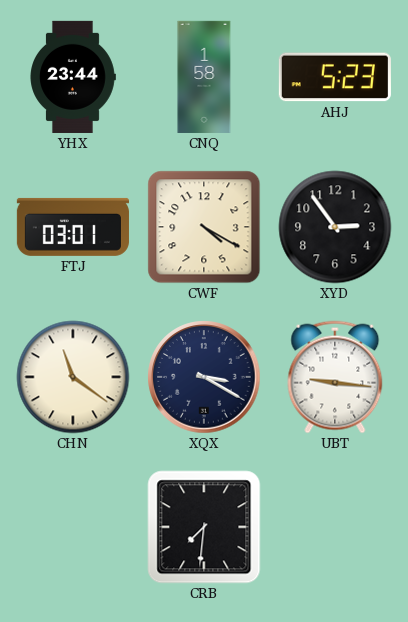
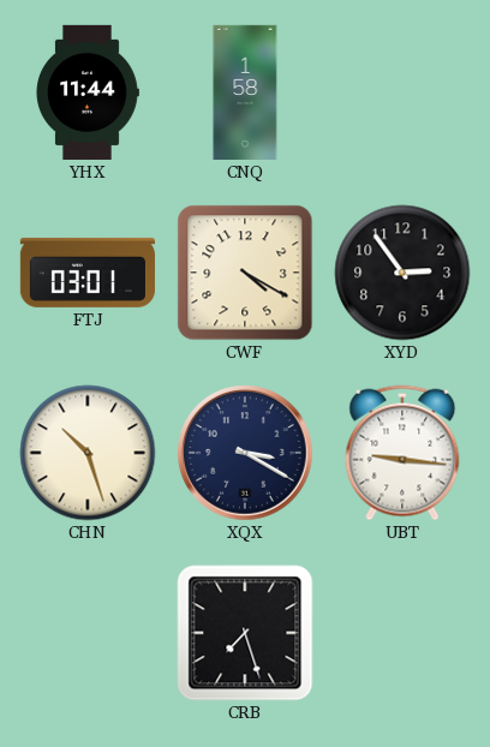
YHX: 23:44 -> 11:44
AHJ: 5:23 -> none
CHN: 11:21 -> 10:27
CRB: 7:31 -> 7:27
